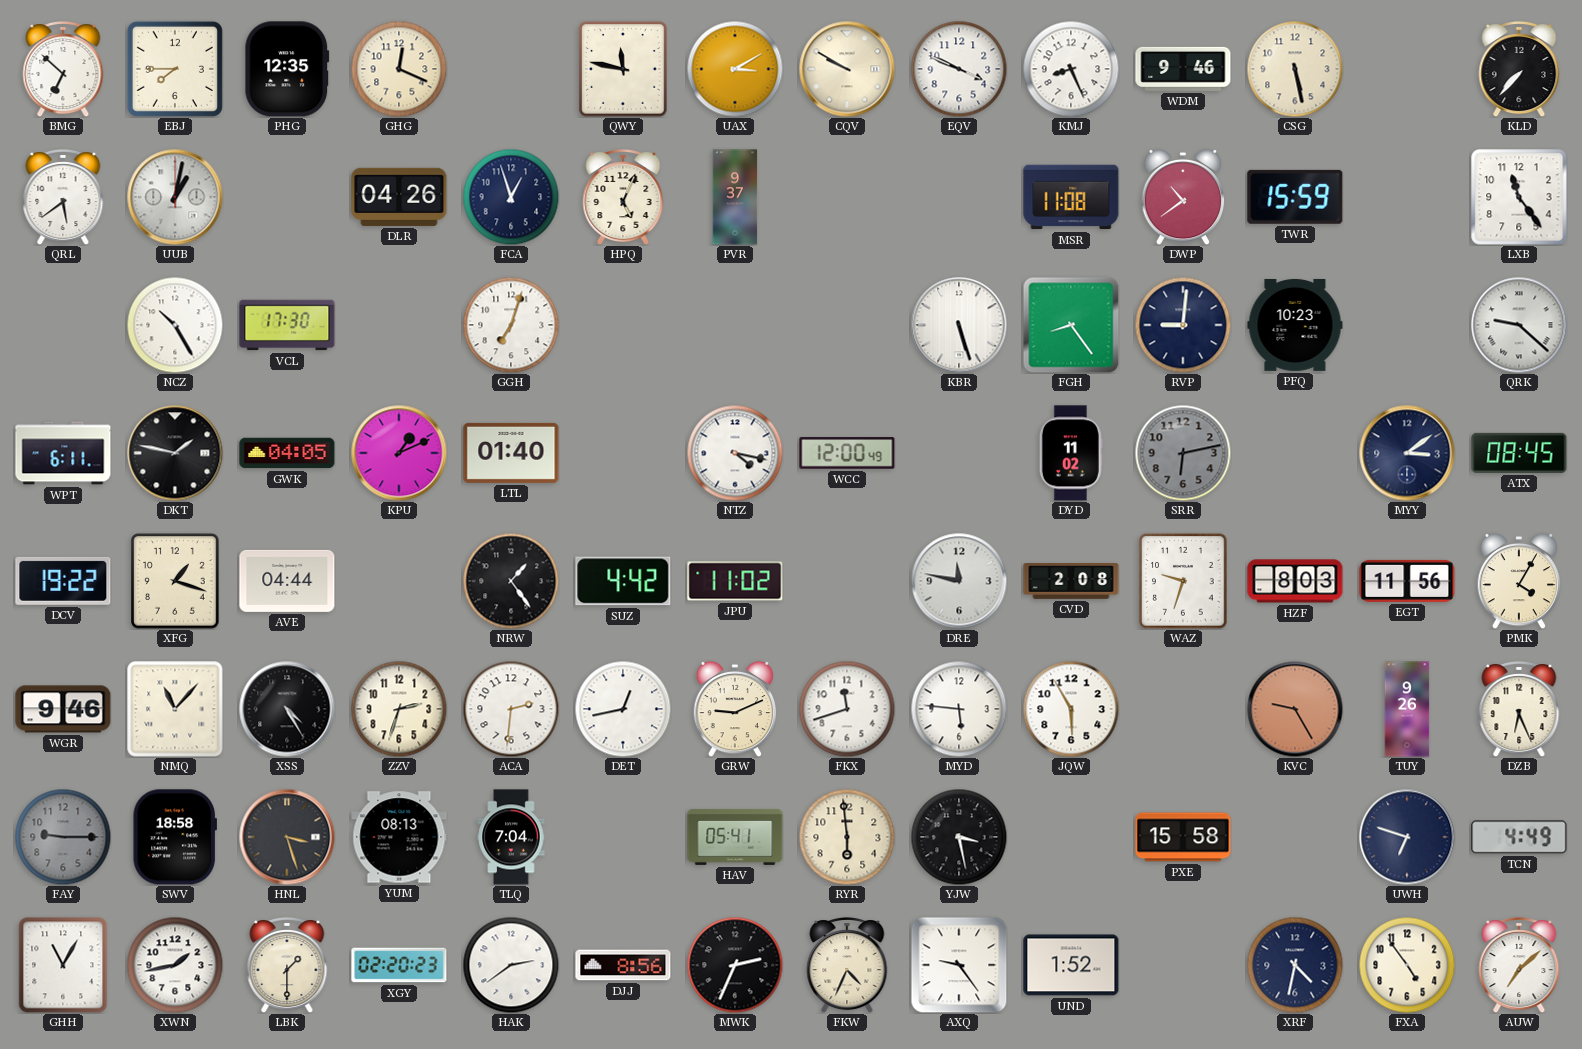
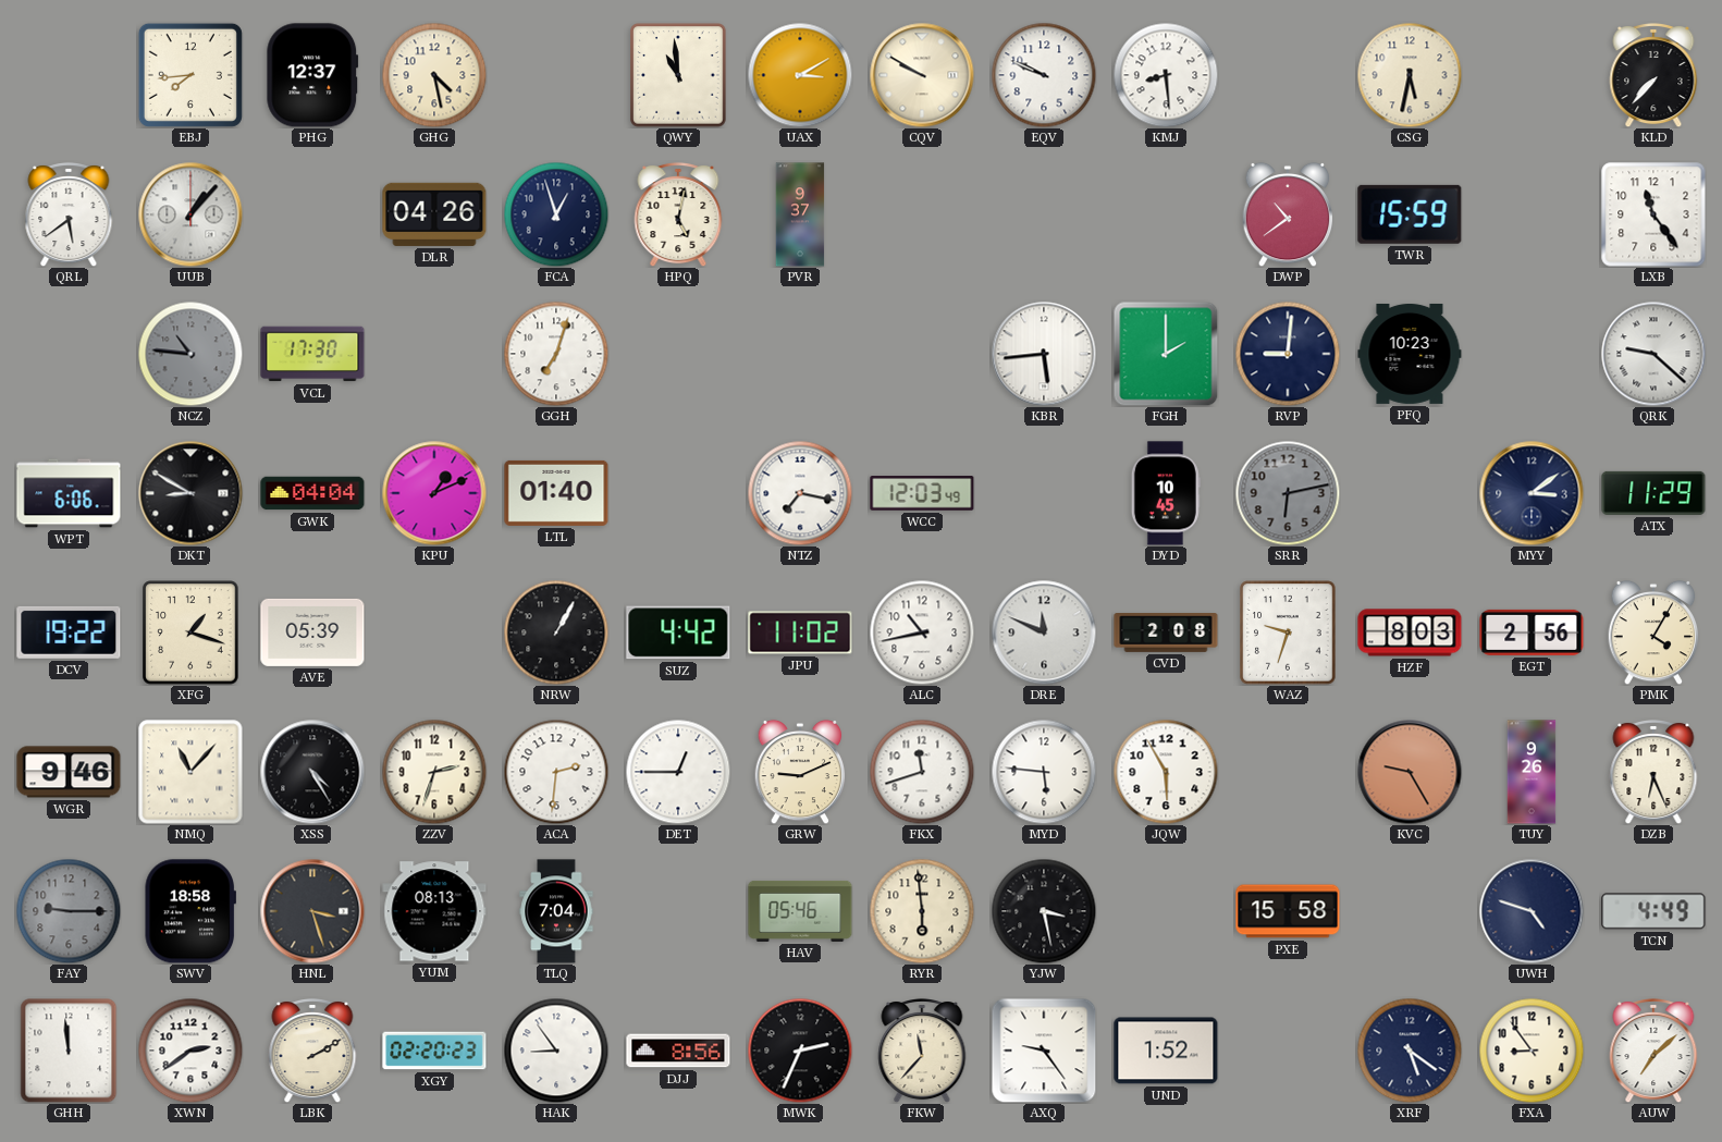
BMG: 6:52 -> none
EBJ: 7:45 -> 7:44
PHG: 12:35 -> 12:37
GHG: 12:19 -> 4:28
QWY: 11:47 -> 10:59
EQV: 3:49 -> 9:49
KMJ: 8:26 -> 8:29
WDM: 9:46 -> none
CSG: 5:28 -> 5:32
UUB: 1:02 -> 1:07
HPQ: 5:04 -> 5:02
MSR: 11:08 -> none
NCZ: 10:25 -> 10:46
NCZ dial: white -> grey
KBR: 5:27 -> 5:44
FGH: 8:24 -> 2:00
WPT: 6:11 -> 6:06
DKT: 1:47 -> 8:50
GWK: 04:05 -> 04:04
NTZ: 4:17 -> 7:17
WCC: 12:00 -> 12:03
DYD: 11:02 -> 10:45
ATX: 08:45 -> 11:29
AVE: 04:44 -> 05:39
NRW: 1:24 -> 1:05
ALC: none -> 10:43
DRE: 11:47 -> 11:49
EGT: 11:56 -> 2:56
DET: 12:43 -> 12:45
HAV: 05:41 -> 05:46
UWH: 6:48 -> 4:48
GHH: 11:05 -> 11:59
XWN: 1:43 -> 2:39
LBK: 1:30 -> 2:10
HAK: 2:39 -> 8:54
FKW: 4:34 -> 11:37
XRF: 4:32 -> 5:21
FXA: 4:54 -> 8:54
